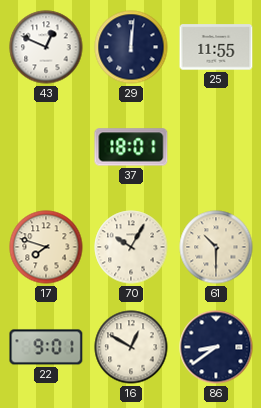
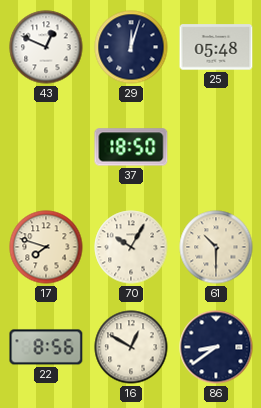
29: 12:01 -> 12:03
25: 11:55 -> 05:48
37: 18:01 -> 18:50
22: 9:01 -> 8:56
